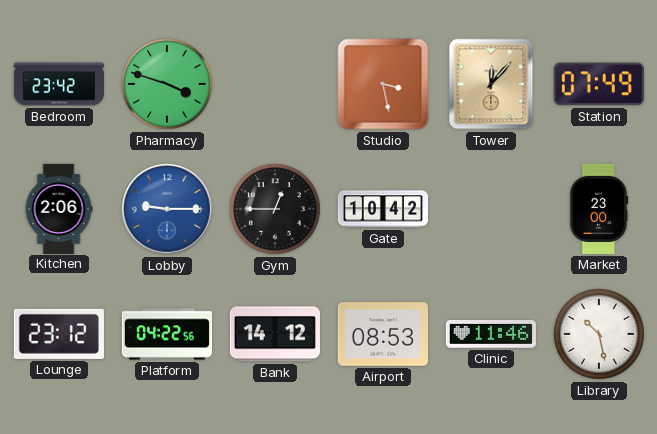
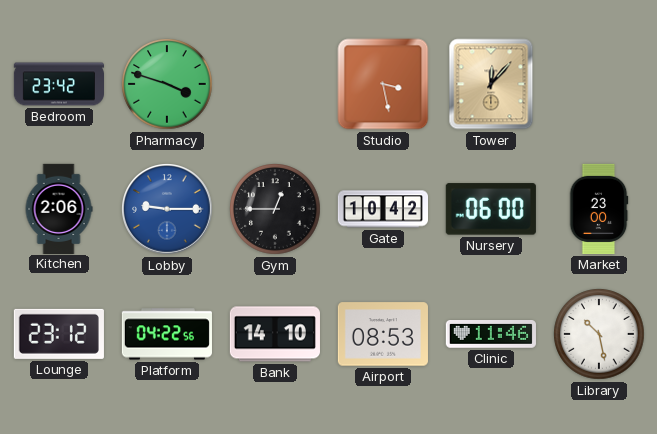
Station: 07:49 -> none
Nursery: none -> 06:00
Bank: 14:12 -> 14:10
